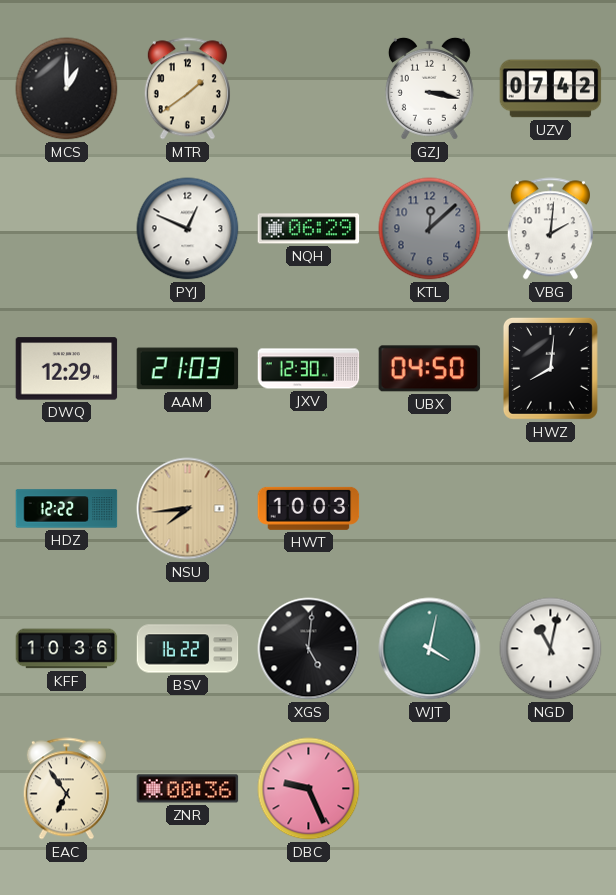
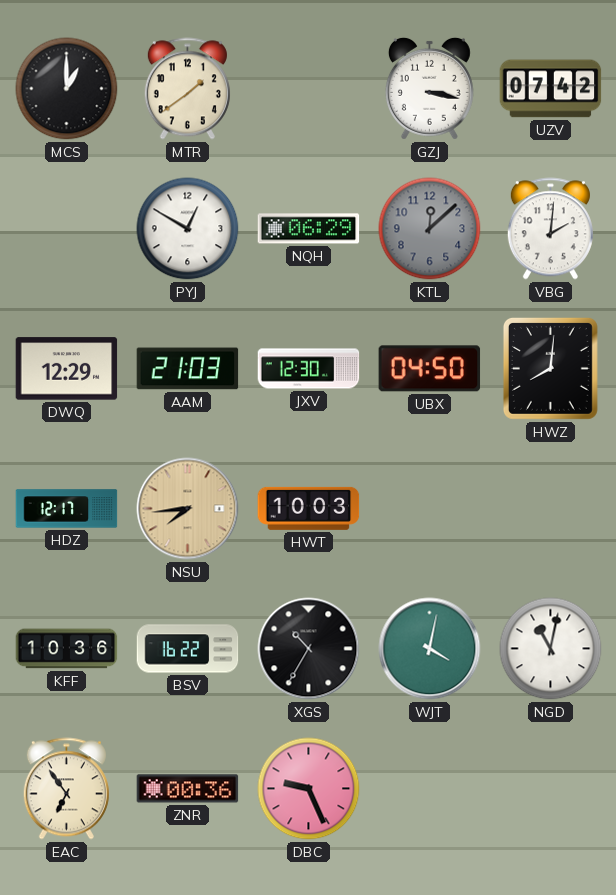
PYJ: 12:49 -> 12:50
HDZ: 12:22 -> 12:17
XGS: 5:01 -> 10:35
